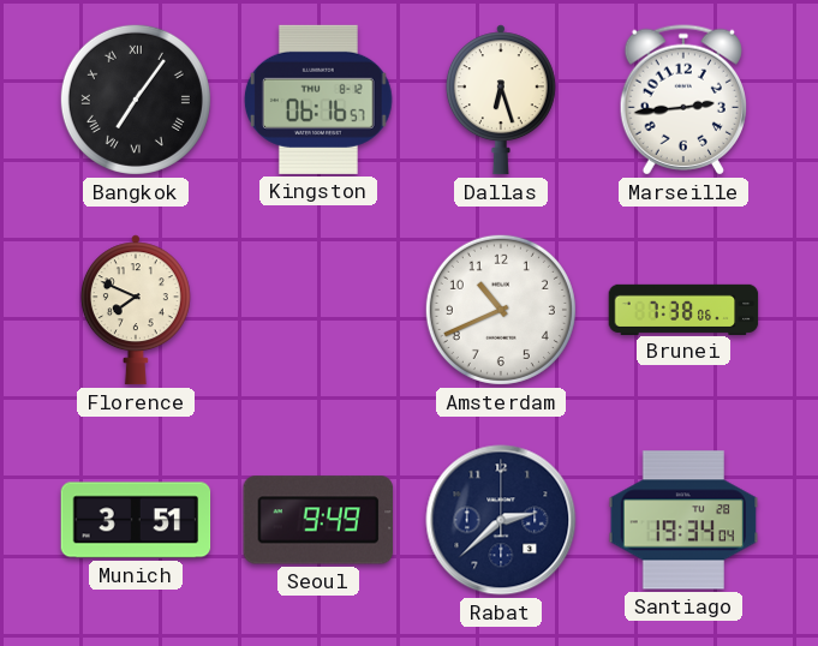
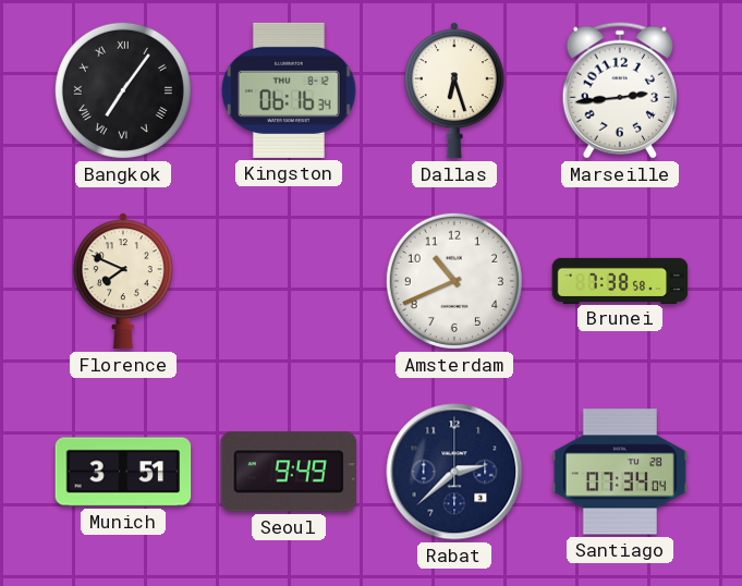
Kingston: 06:16:57 -> 06:16:34
Brunei: 7:38:06 -> 7:38:58
Santiago: 19:34 -> 07:34
